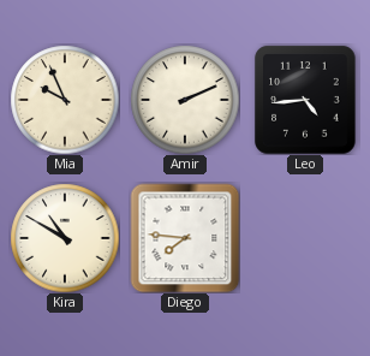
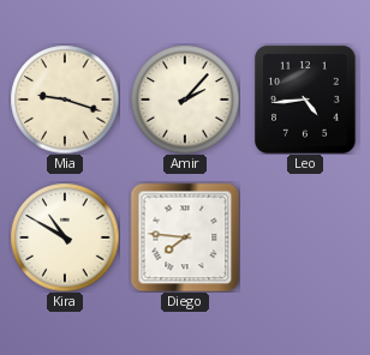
Mia: 9:56 -> 9:18
Amir: 2:11 -> 2:07
